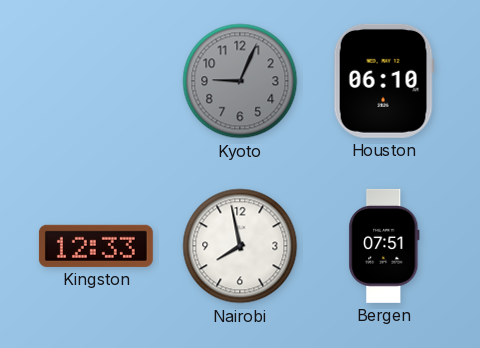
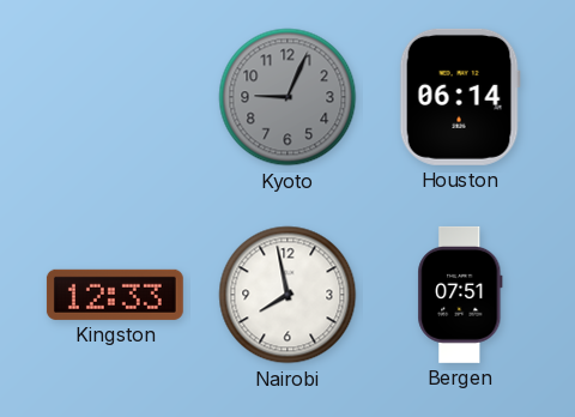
Houston: 06:10 -> 06:14
